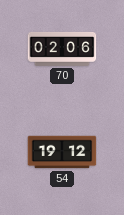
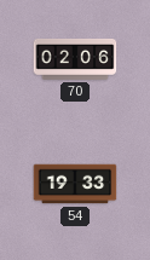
54: 19:12 -> 19:33
